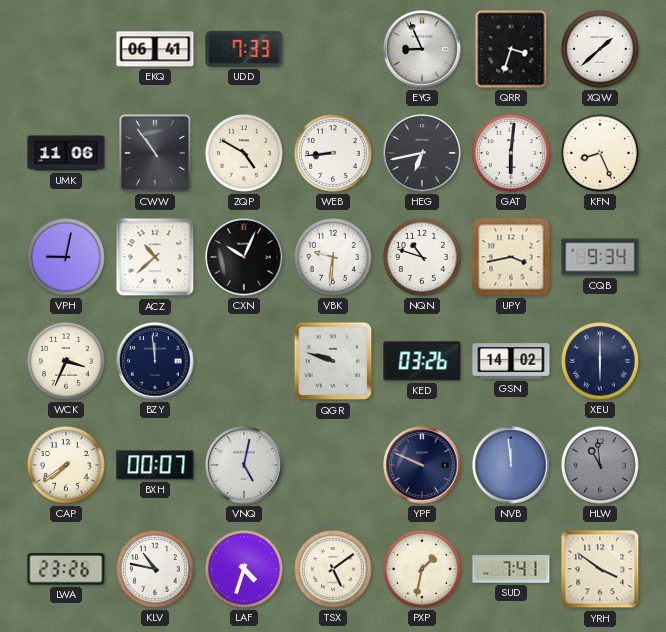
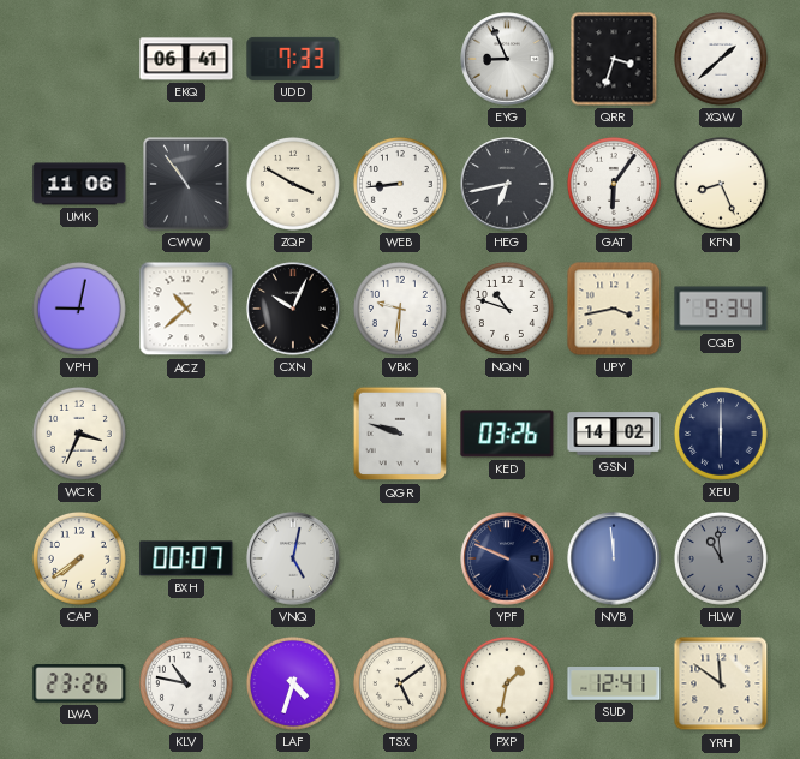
ZQP: 4:50 -> 3:50
GAT: 6:01 -> 6:06
BZY: 11:59 -> none
SUD: 7:41 -> 12:41
YRH: 3:51 -> 11:51
